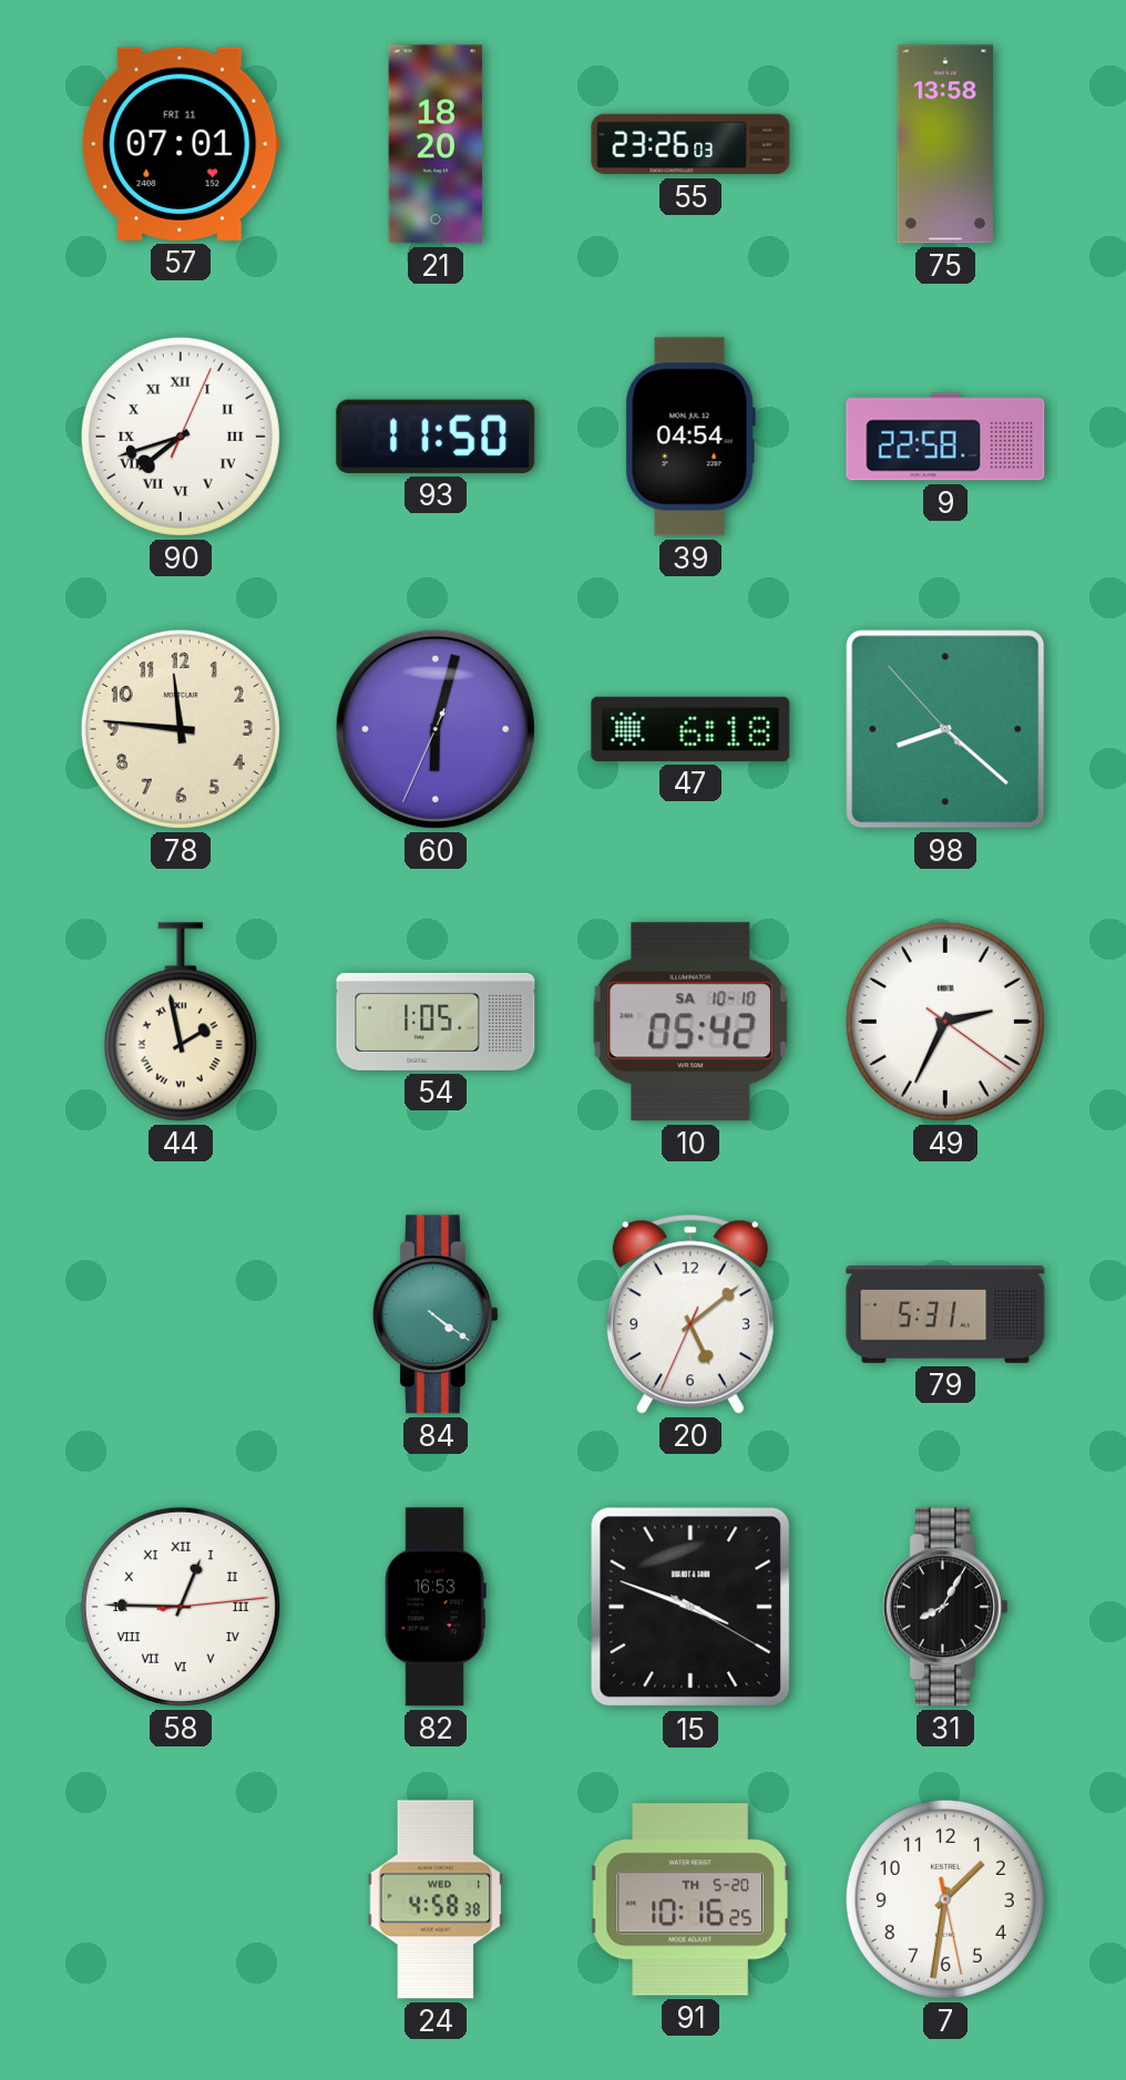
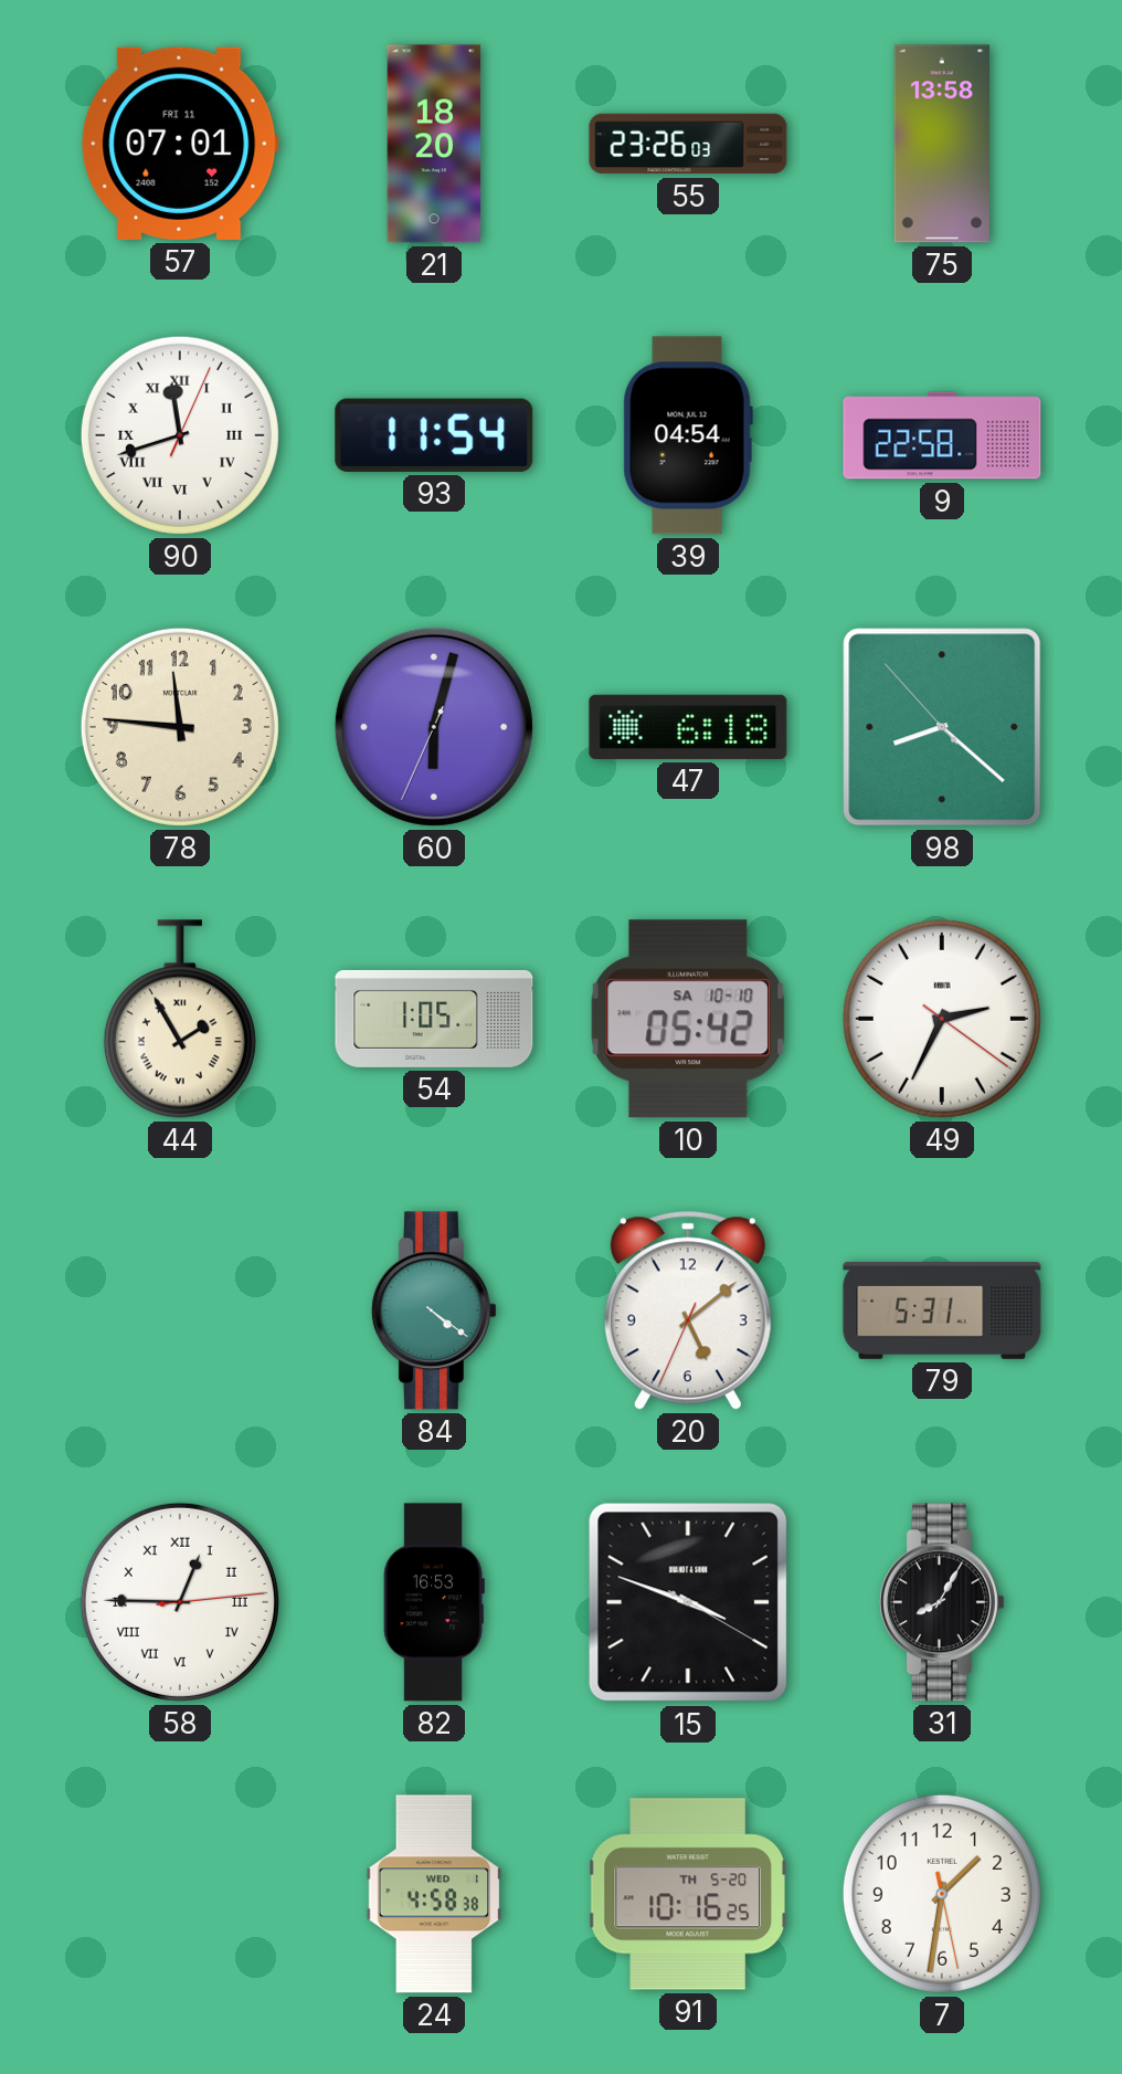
90: 7:42 -> 11:42
93: 11:50 -> 11:54
44: 1:58 -> 1:55
